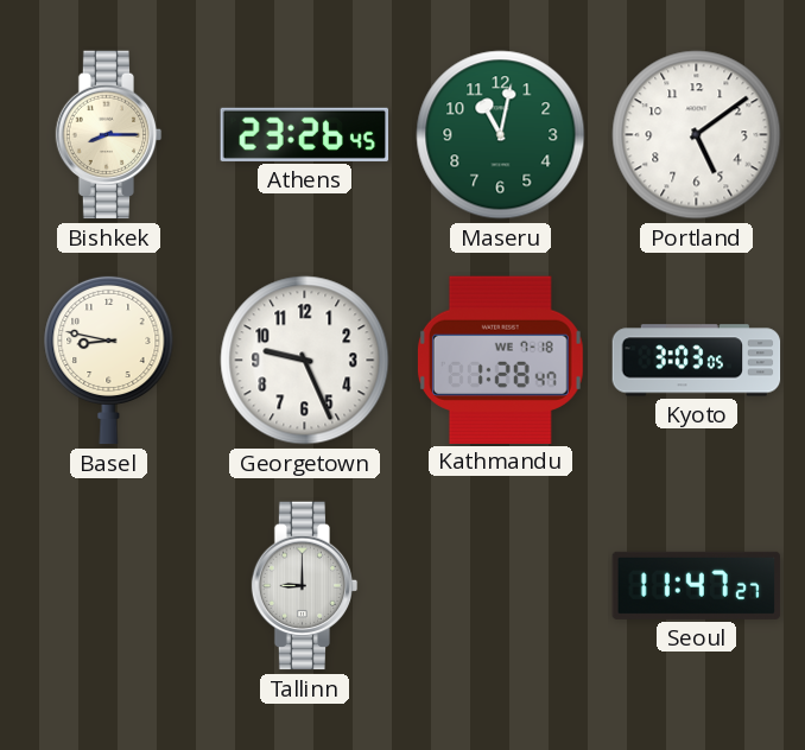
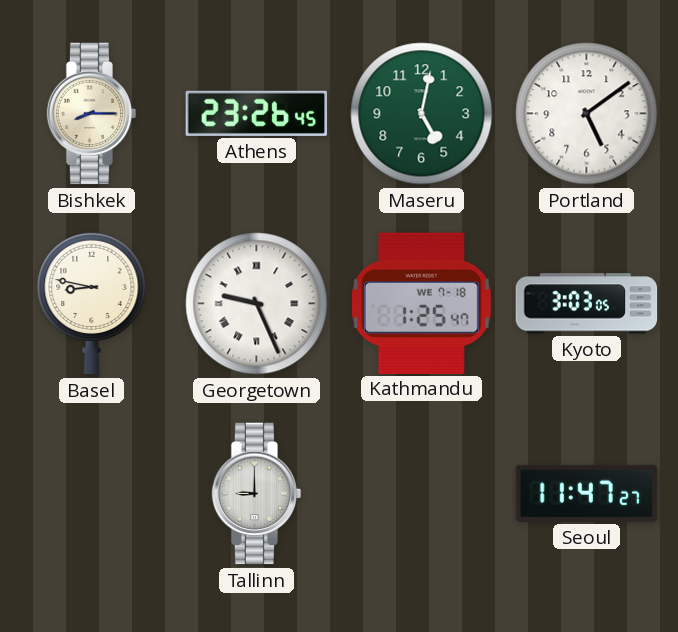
Maseru: 11:02 -> 5:02
Georgetown numerals: Arabic -> Roman
Kathmandu: 1:28 -> 1:25
